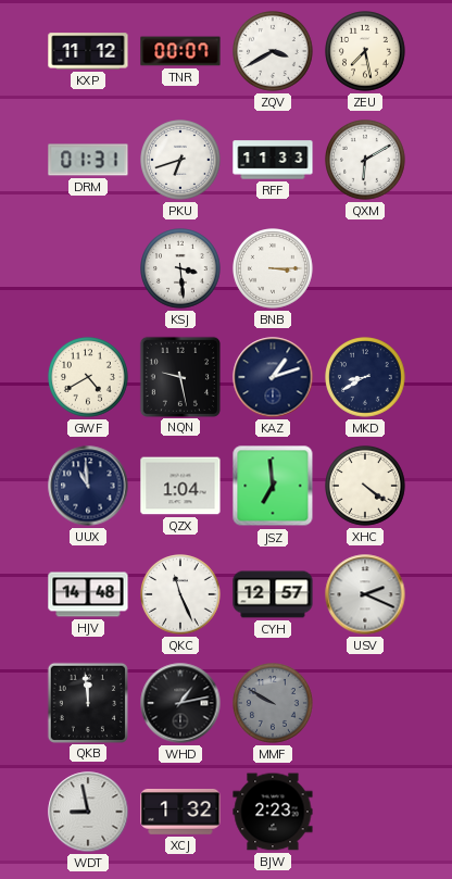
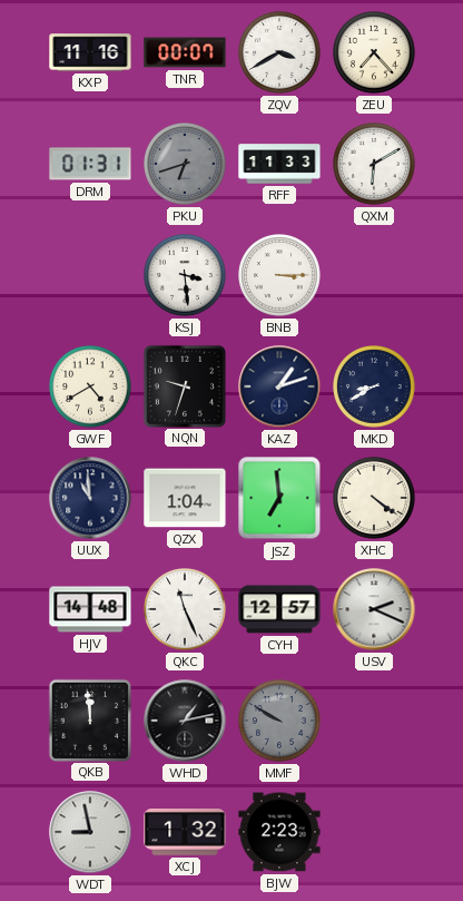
KXP: 11:12 -> 11:16
ZEU: 7:28 -> 7:23
PKU dial: white -> grey
NQN: 9:28 -> 9:33
